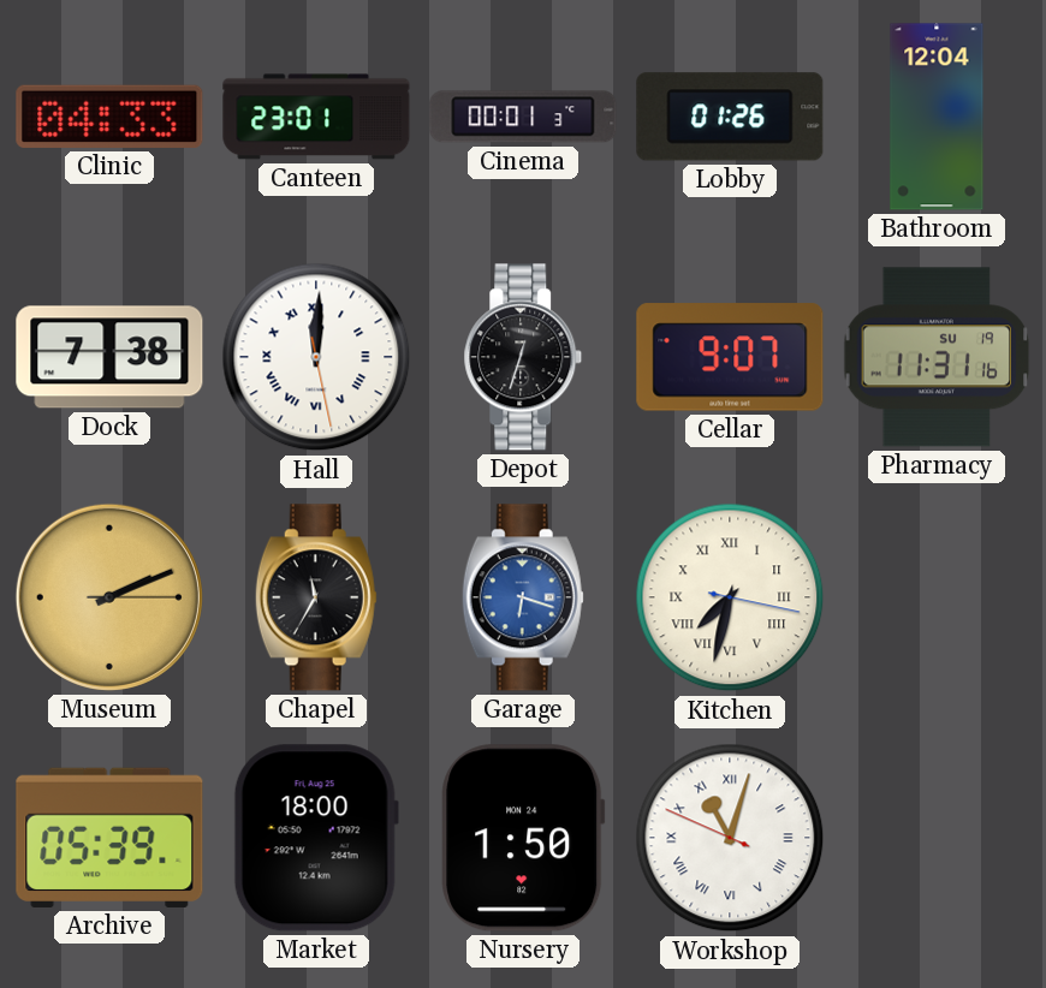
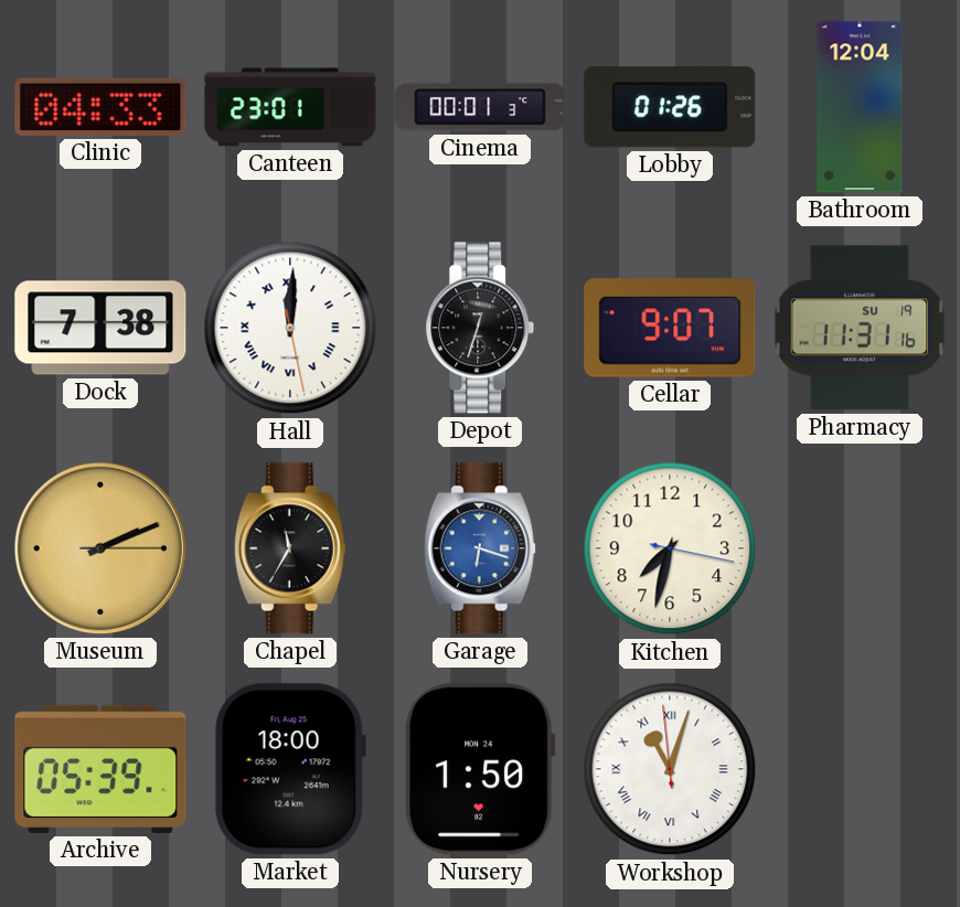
Kitchen numerals: Roman -> Arabic
Workshop: 11:02:49 -> 11:02:59
